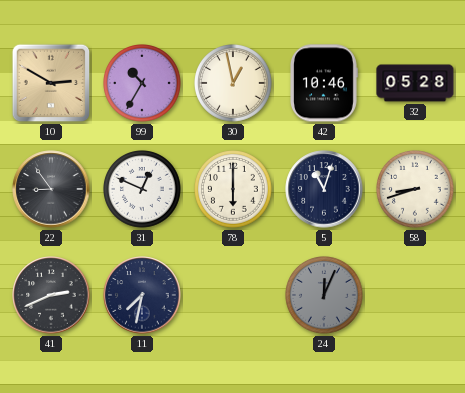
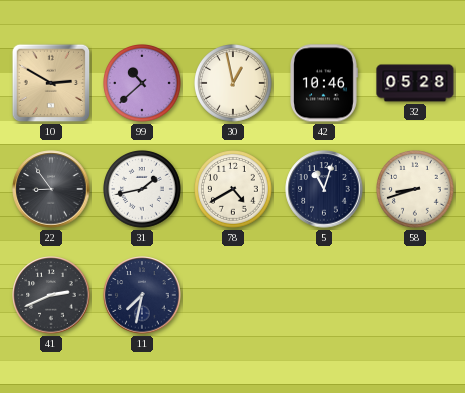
99: 10:35 -> 10:38
31: 12:49 -> 1:43
78: 6:00 -> 4:40
24: 12:04 -> none
